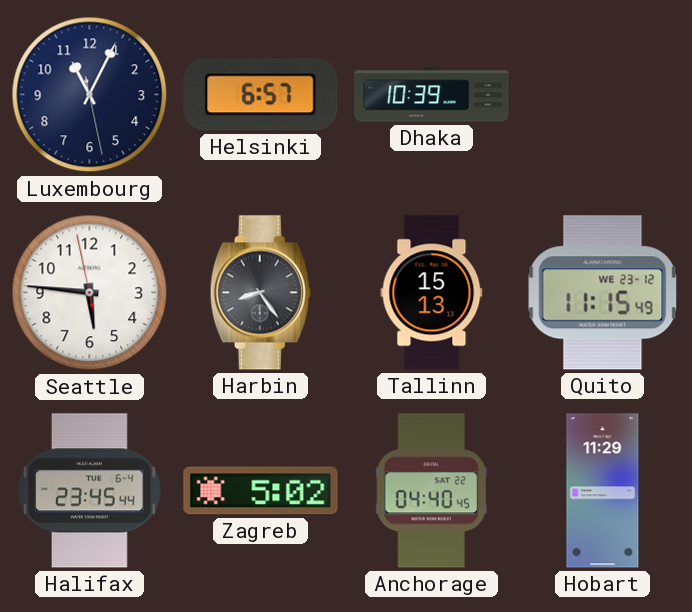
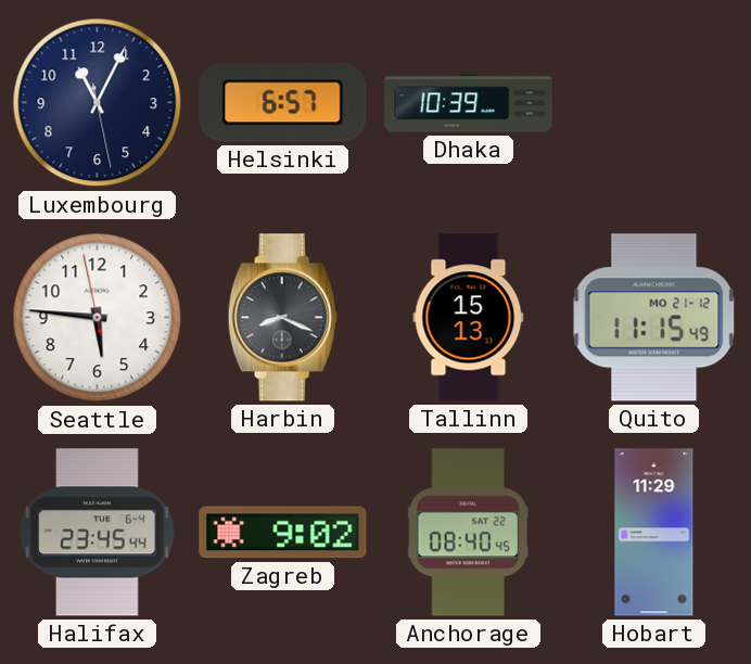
Harbin: 8:24 -> 8:19
Quito date: WE 23-12 -> MO 21-12
Zagreb: 5:02 -> 9:02
Anchorage: 04:40 -> 08:40
